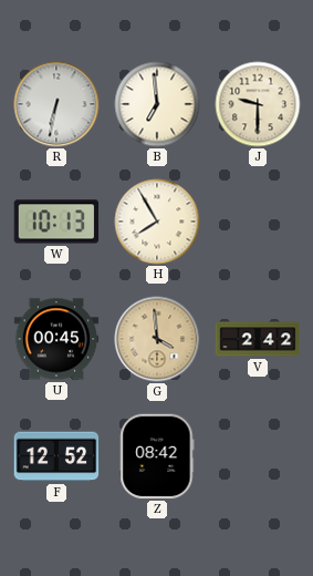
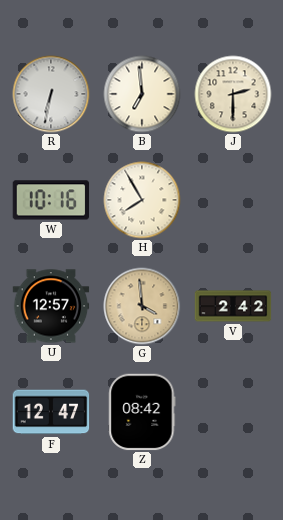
J: 9:30 -> 2:30
W: 10:13 -> 10:16
U: 00:45 -> 12:57
F: 12:52 -> 12:47
